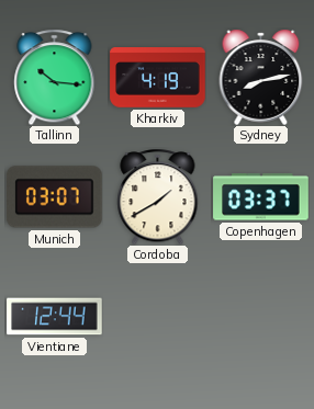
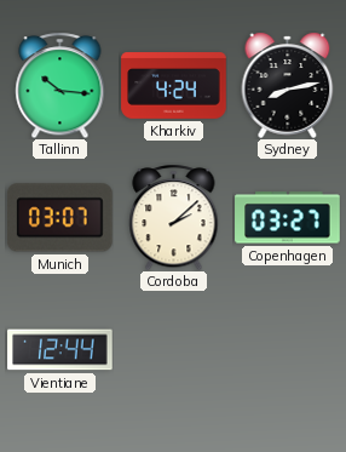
Kharkiv: 4:19 -> 4:24
Cordoba: 1:40 -> 2:08
Copenhagen: 03:37 -> 03:27
